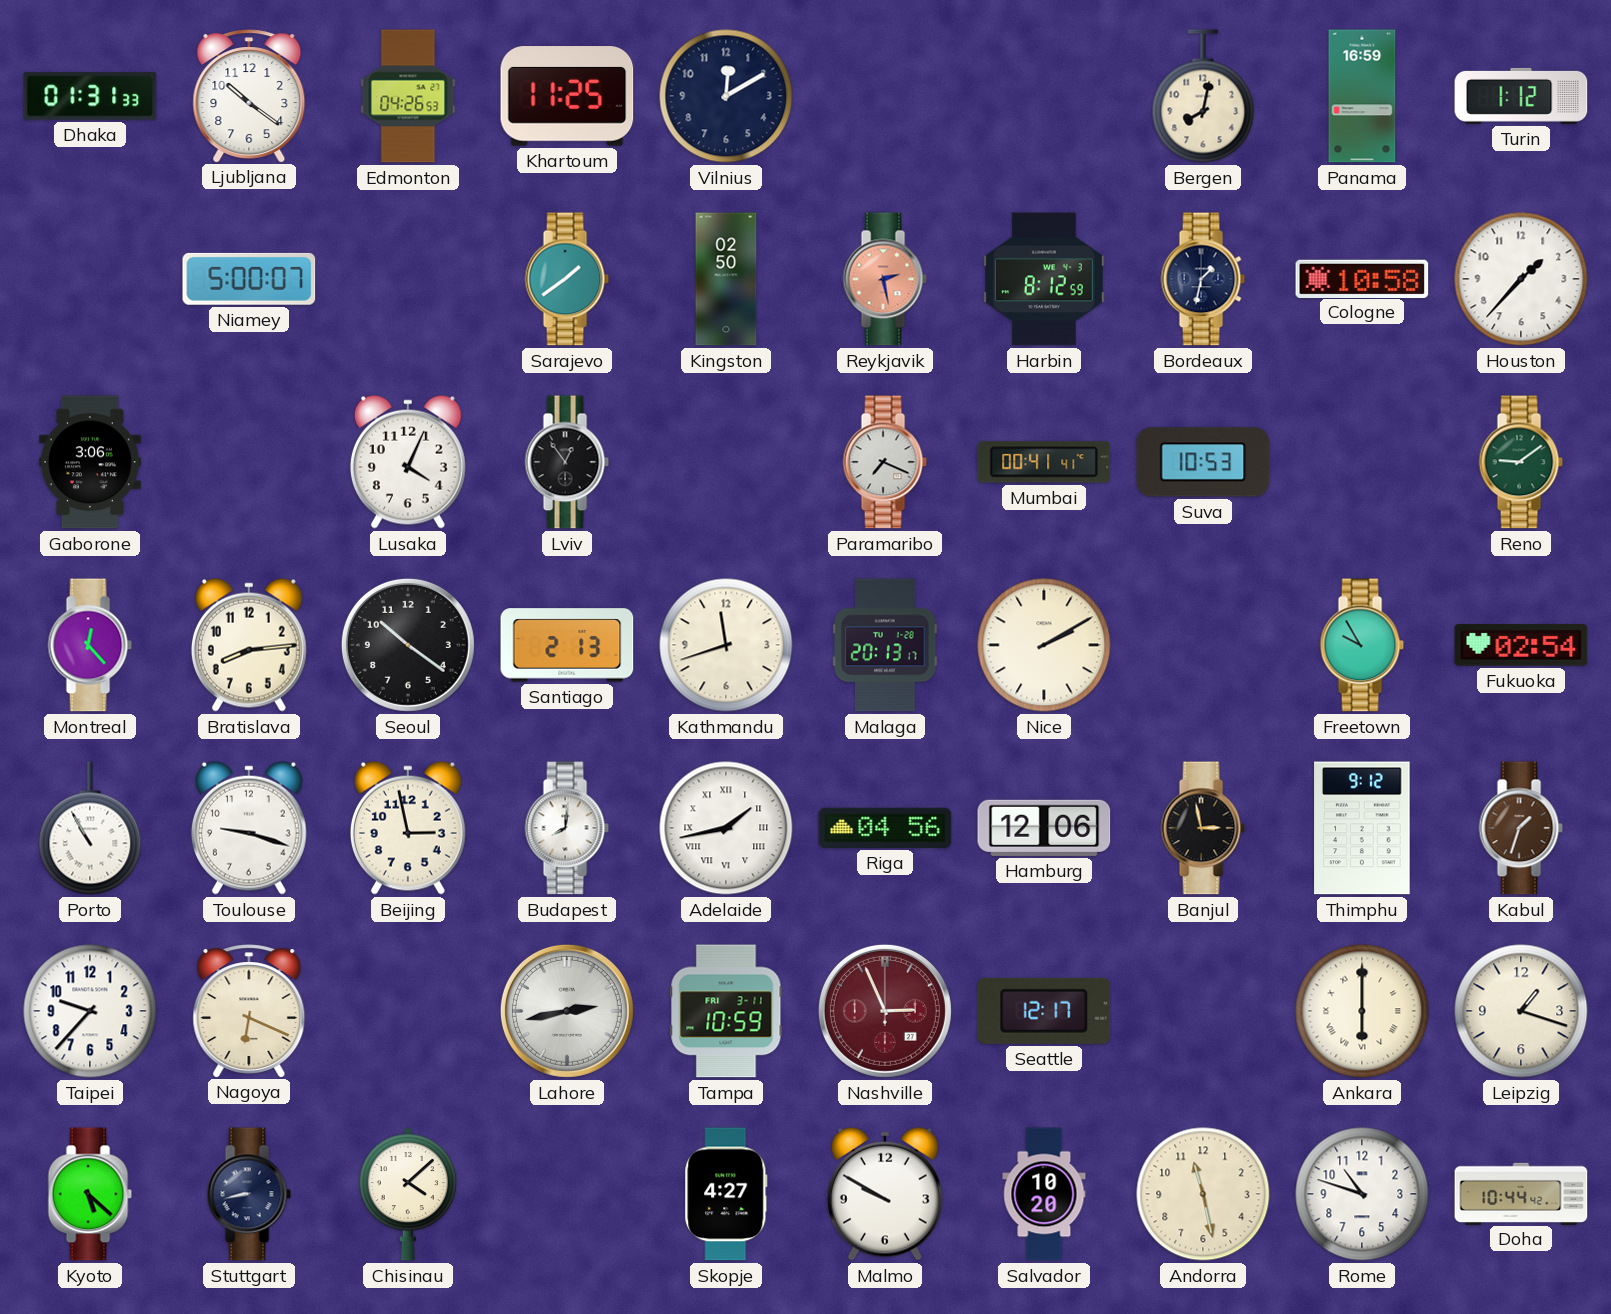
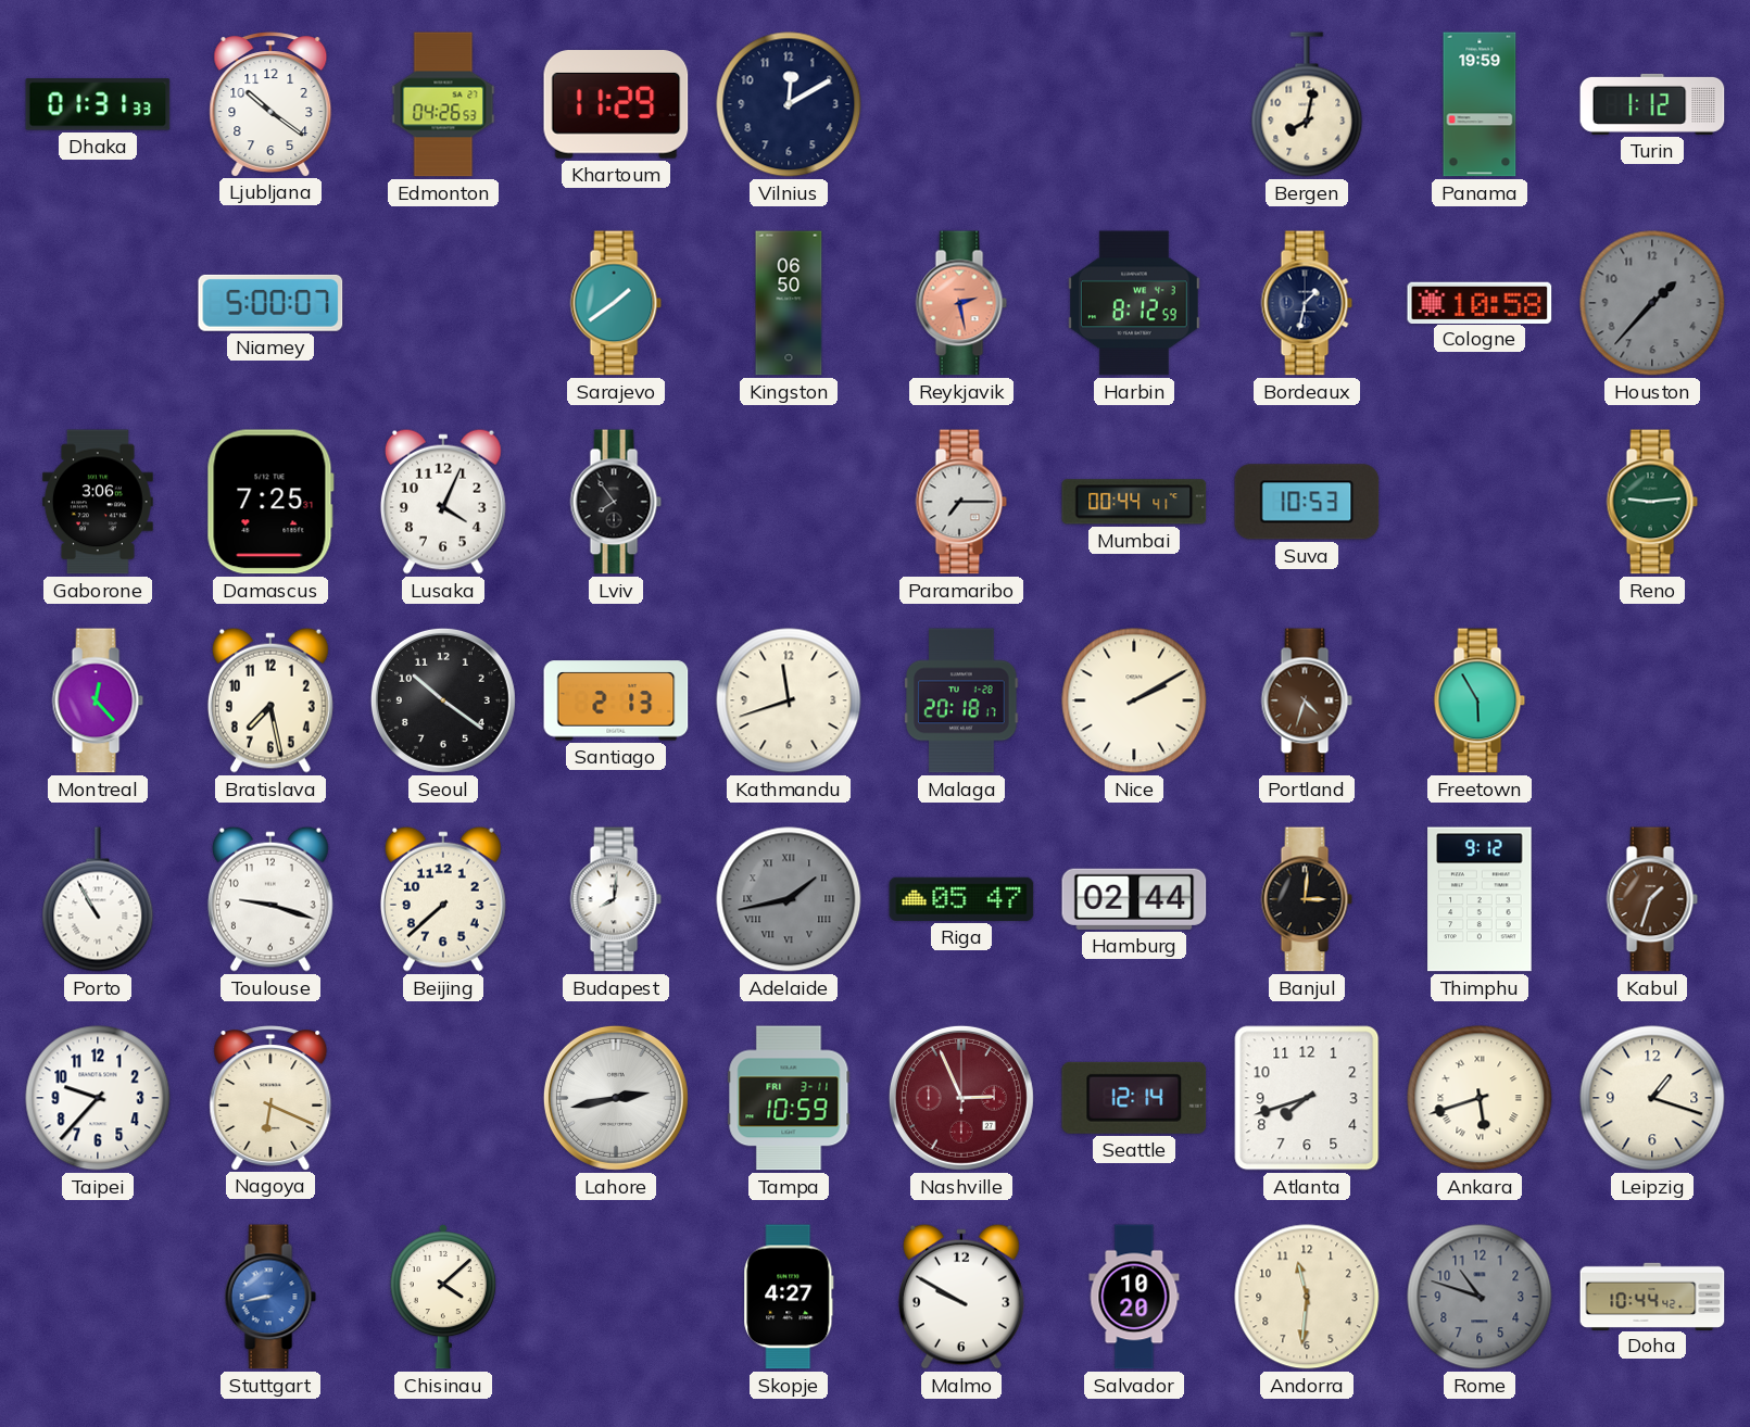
Khartoum: 11:25 -> 11:29
Panama: 16:59 -> 19:59
Kingston: 02:50 -> 06:50
Houston dial: white -> grey
Damascus: none -> 7:25
Lviv: 12:54 -> 7:54
Paramaribo: 7:19 -> 7:15
Mumbai: 00:41 -> 00:44
Reno: 9:09 -> 9:14
Bratislava: 8:14 -> 7:28
Malaga: 20:13 -> 20:18
Portland: none -> 4:33
Freetown: 9:55 -> 5:55
Fukuoka: 02:54 -> none
Beijing: 2:58 -> 7:38
Adelaide dial: white -> grey
Riga: 04:56 -> 05:47
Hamburg: 12:06 -> 02:44
Banjul: 2:58 -> 3:01
Seattle: 12:17 -> 12:14
Atlanta: none -> 7:42
Ankara: 6:00 -> 5:42
Kyoto: 5:22 -> none
Stuttgart dial: navy -> blue
Andorra: 11:28 -> 11:31
Rome dial: white -> grey
